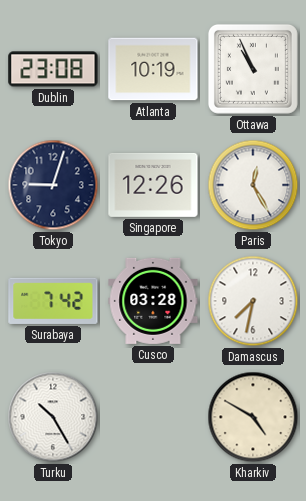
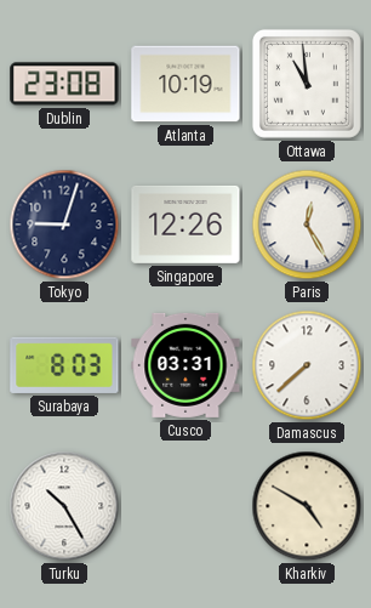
Ottawa: 10:56 -> 10:59
Surabaya: 7:42 -> 8:03
Cusco: 03:28 -> 03:31
Damascus: 7:32 -> 7:38
